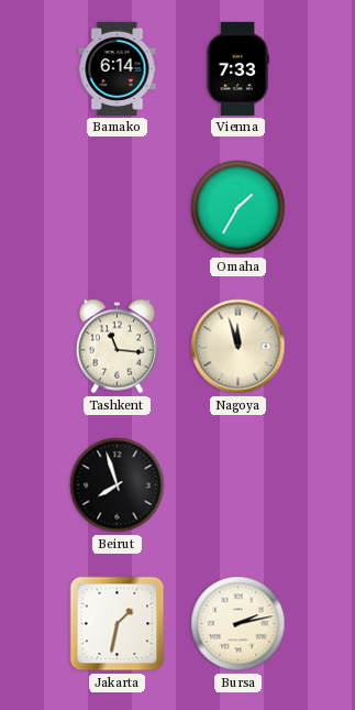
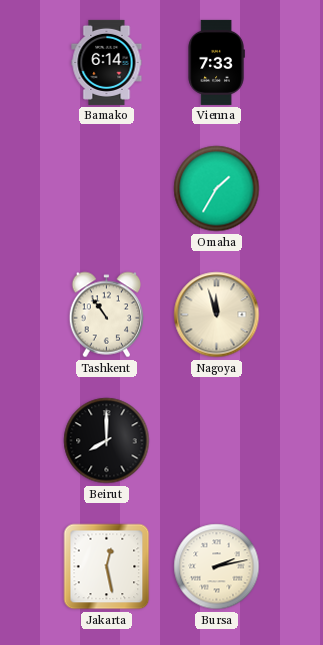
Tashkent: 11:16 -> 10:54
Beirut: 7:57 -> 8:00
Jakarta: 1:32 -> 12:28
